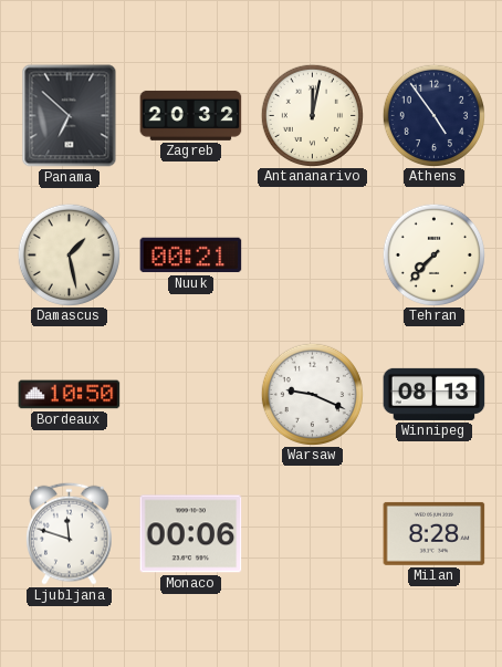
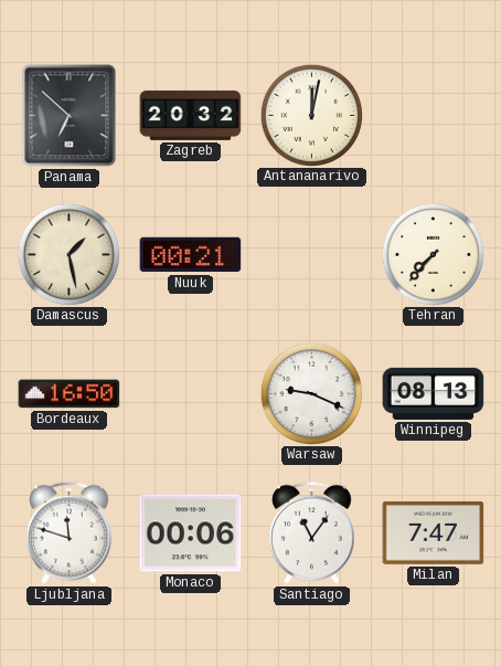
Athens: 4:54 -> none
Bordeaux: 10:50 -> 16:50
Santiago: none -> 11:06
Milan: 8:28 -> 7:47
